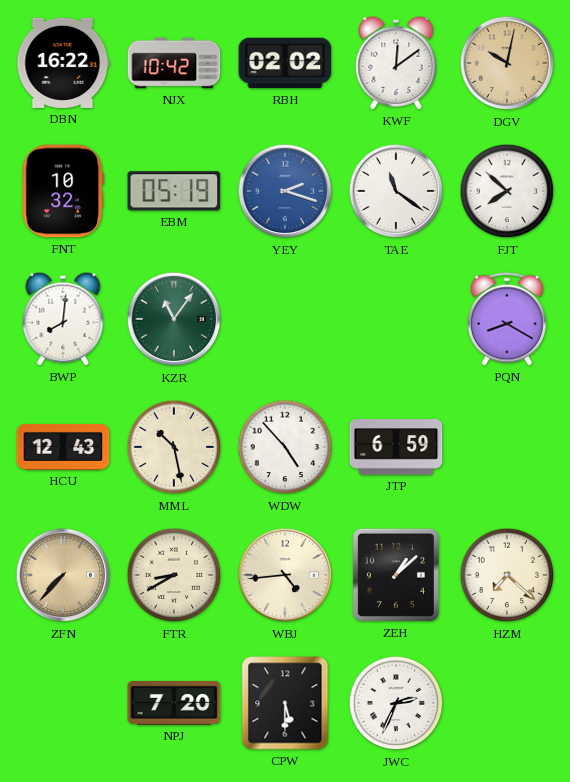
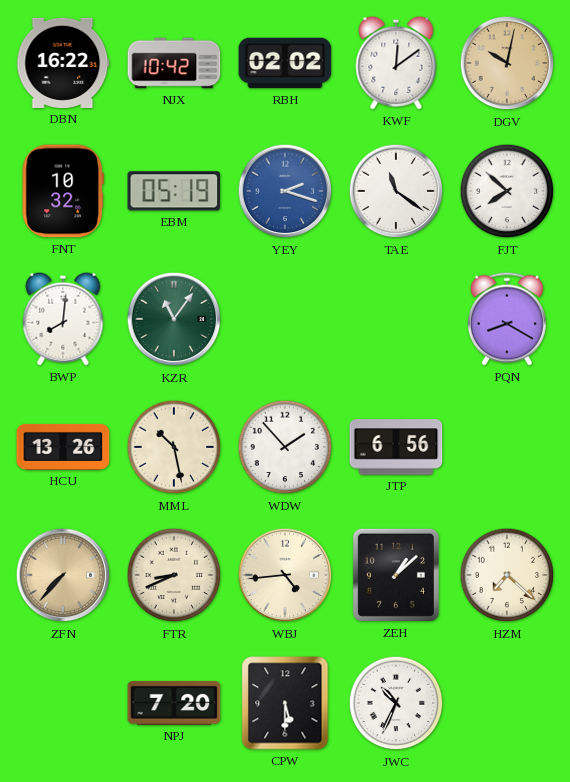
HCU: 12:43 -> 13:26
WDW: 4:53 -> 1:53
JTP: 6:59 -> 6:56
FTR: 8:40 -> 8:41
JWC: 2:34 -> 10:34
